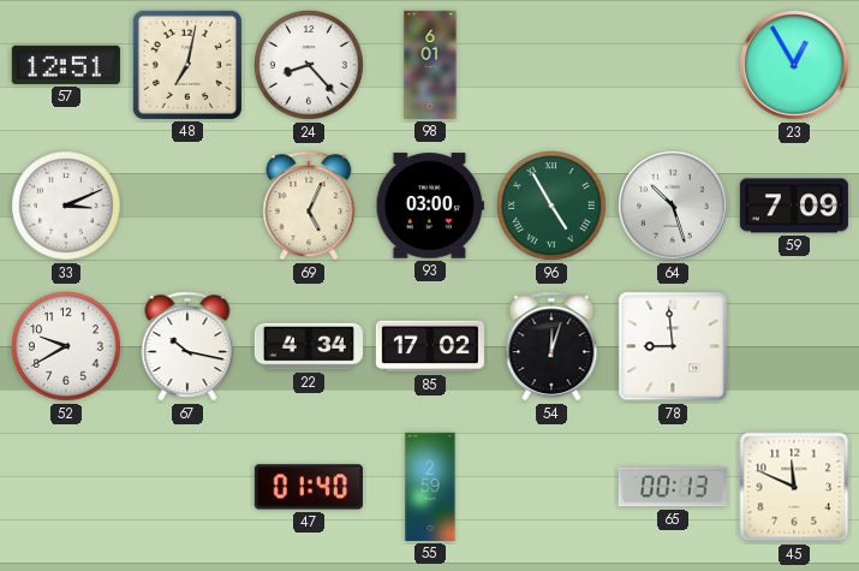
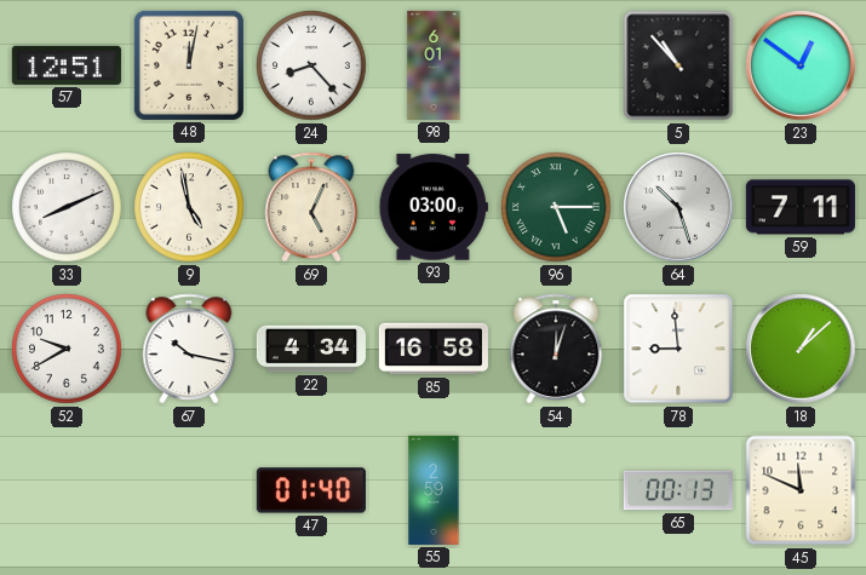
48: 7:02 -> 12:02
5: none -> 10:53
23: 12:55 -> 12:51
33: 3:11 -> 8:11
9: none -> 4:58
96: 4:55 -> 5:15
59: 7:09 -> 7:11
85: 17:02 -> 16:58
18: none -> 1:08
